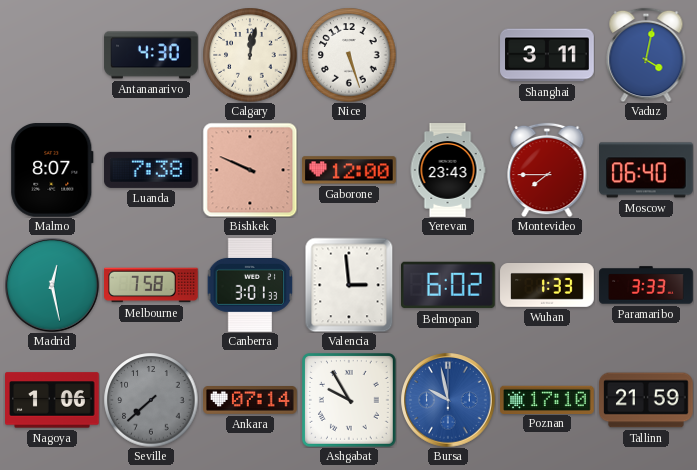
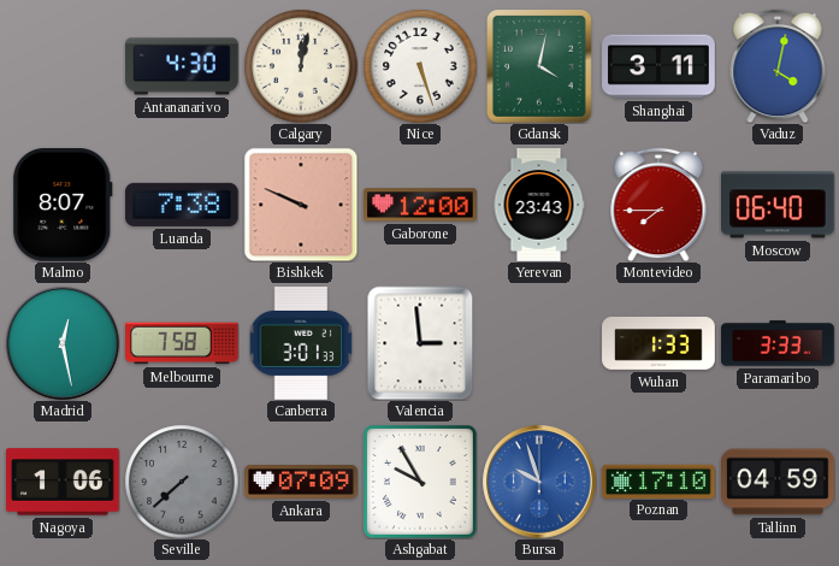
Gdansk: none -> 4:02
Belmopan: 6:02 -> none
Ankara: 07:14 -> 07:09
Bursa: 9:58 -> 9:57
Tallinn: 21:59 -> 04:59
